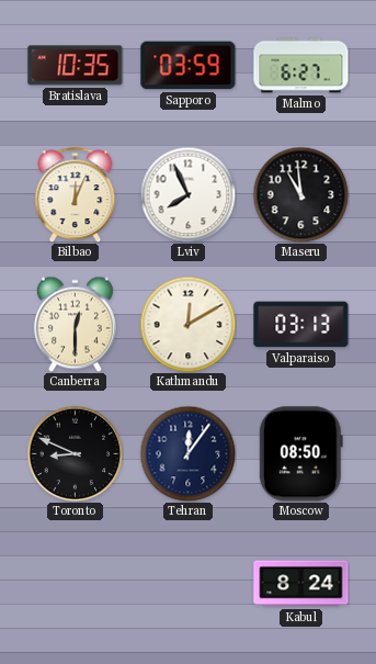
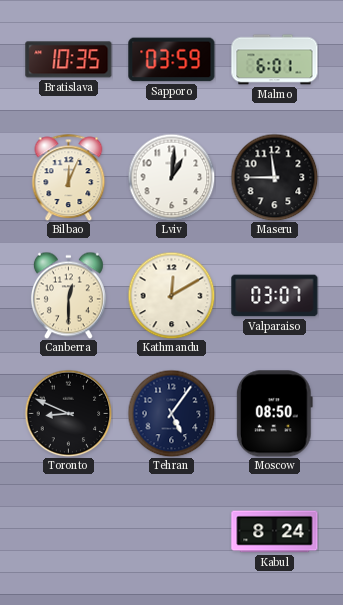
Malmo: 6:27 -> 6:01
Lviv: 7:56 -> 1:01
Maseru: 10:59 -> 11:45
Valparaiso: 03:13 -> 03:07
Tehran: 12:06 -> 5:06
